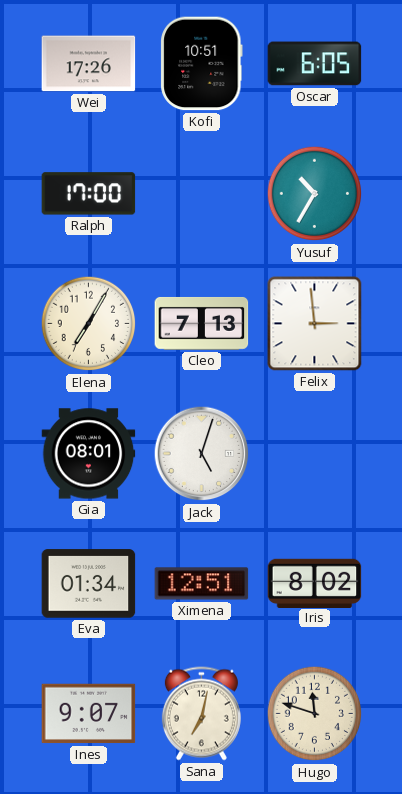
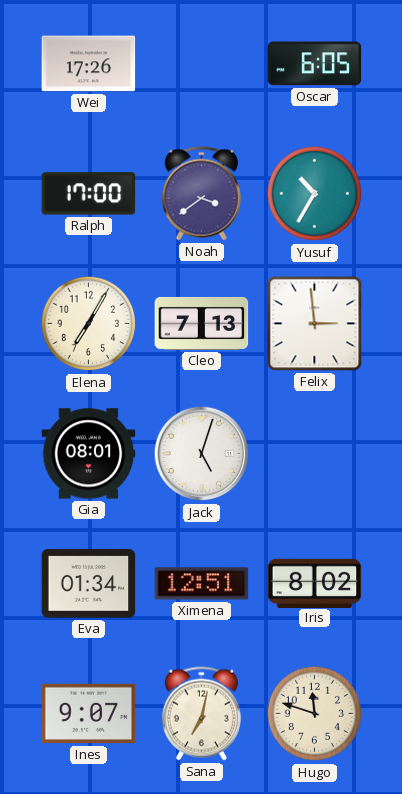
Kofi: 10:51 -> none
Noah: none -> 3:39
